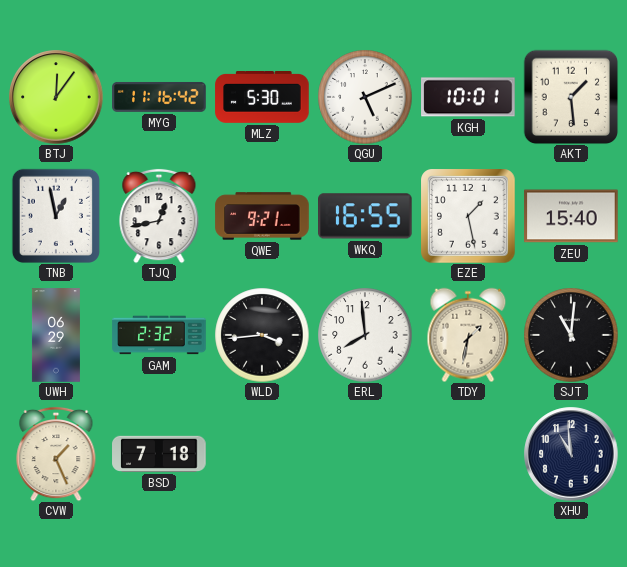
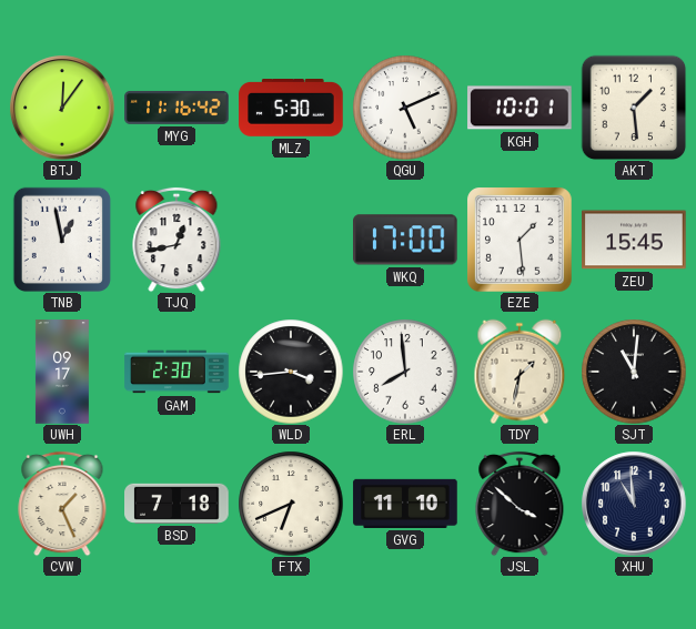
QWE: 9:21 -> none
WKQ: 16:55 -> 17:00
EZE: 1:28 -> 1:29
ZEU: 15:40 -> 15:45
UWH: 06:29 -> 09:17
GAM: 2:32 -> 2:30
FTX: none -> 6:41
GVG: none -> 11:10
JSL: none -> 3:52
